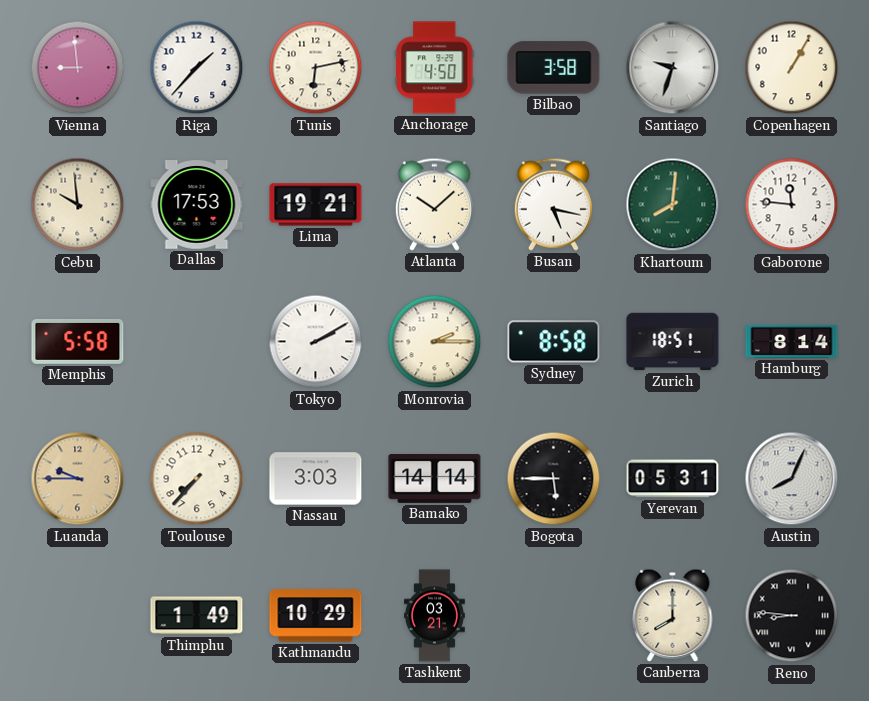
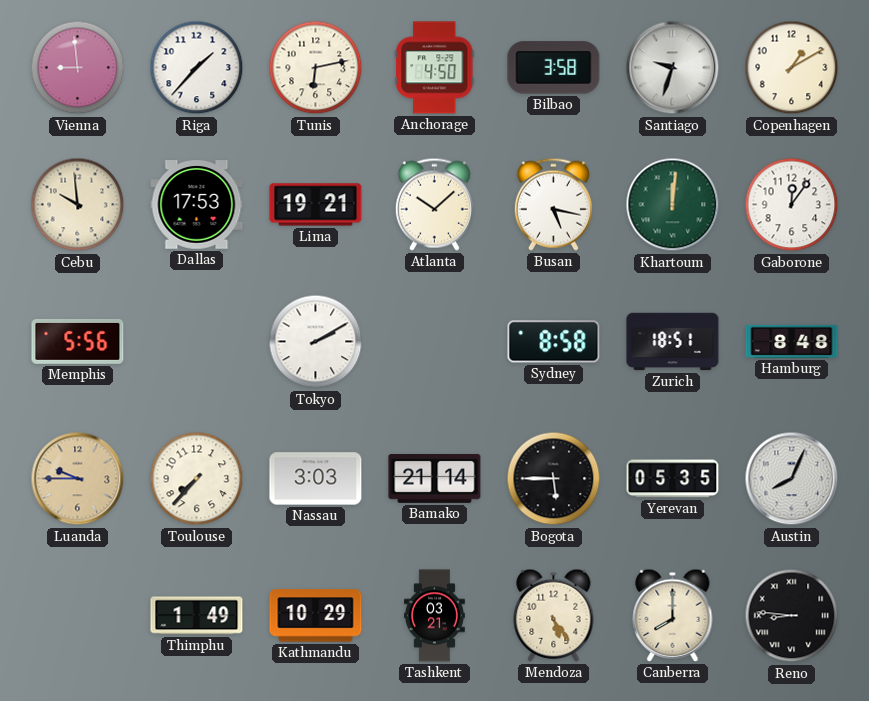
Copenhagen: 1:05 -> 1:10
Khartoum: 8:01 -> 12:01
Gaborone: 11:46 -> 12:06
Memphis: 5:58 -> 5:56
Monrovia: 2:15 -> none
Hamburg: 8:14 -> 8:48
Bamako: 14:14 -> 21:14
Yerevan: 05:31 -> 05:35
Mendoza: none -> 5:24
